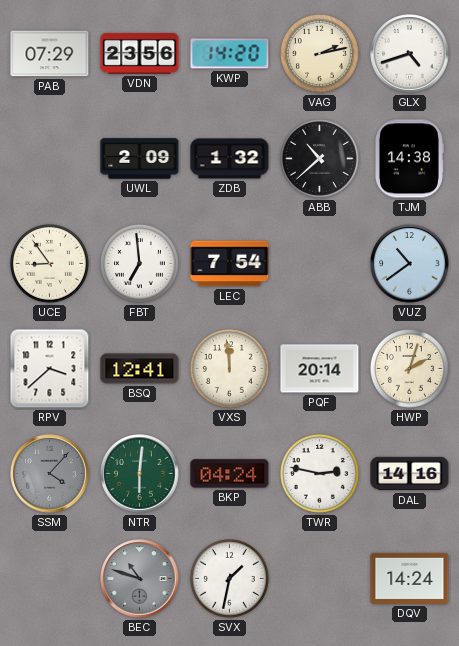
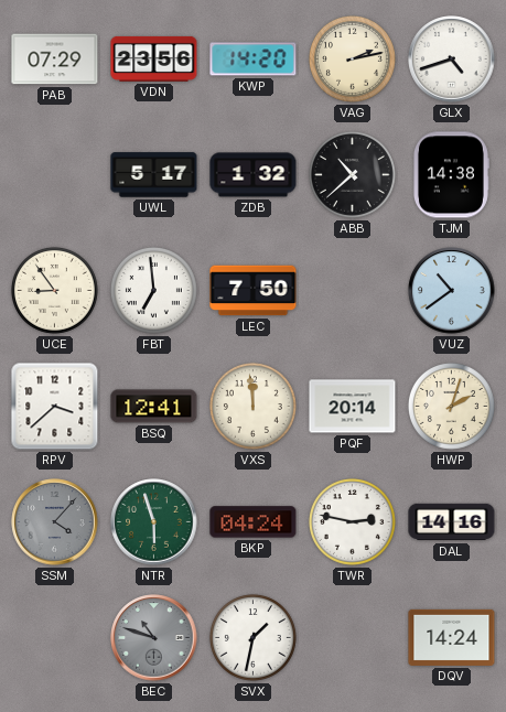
UWL: 2:09 -> 5:17
LEC: 7:54 -> 7:50
NTR: 6:01 -> 5:57
